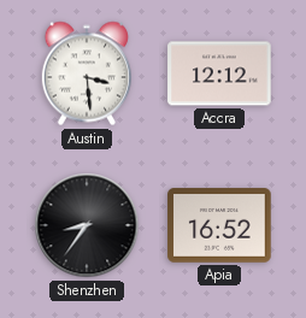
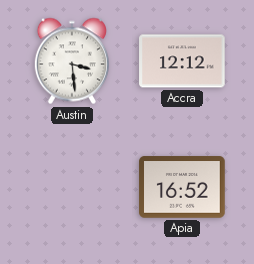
Shenzhen: 8:36 -> none
